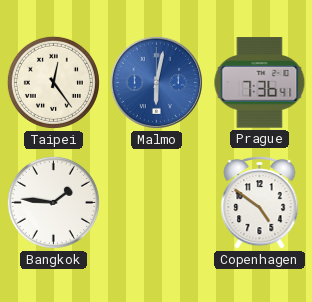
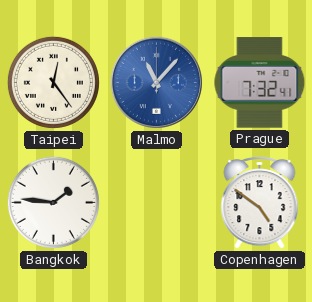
Malmo: 6:02 -> 11:07
Prague: 7:36 -> 7:32
